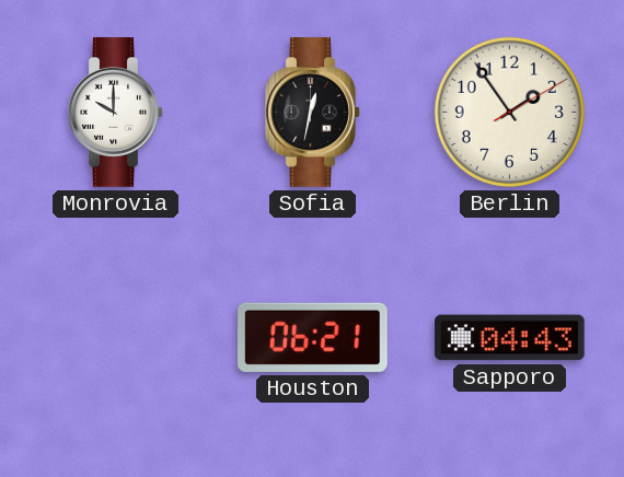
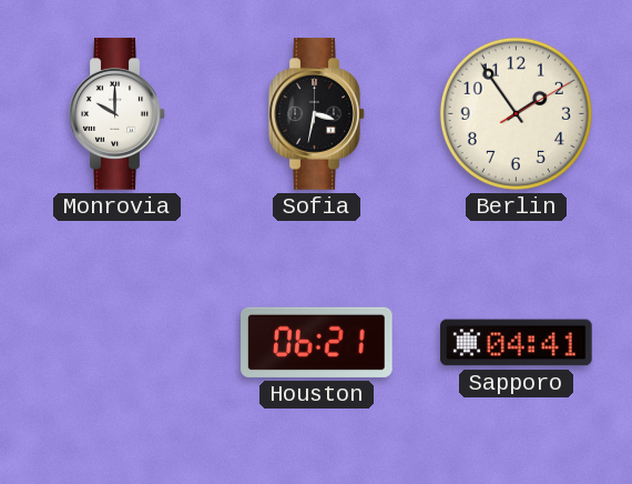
Sofia: 12:32 -> 3:32
Sapporo: 04:43 -> 04:41
